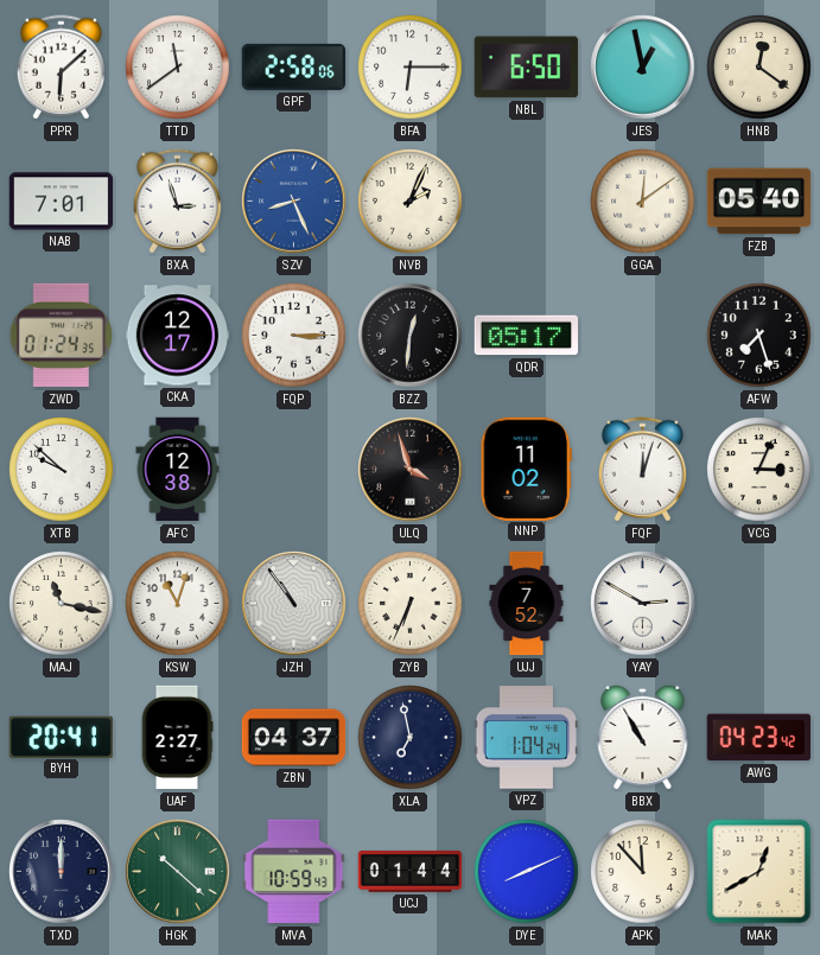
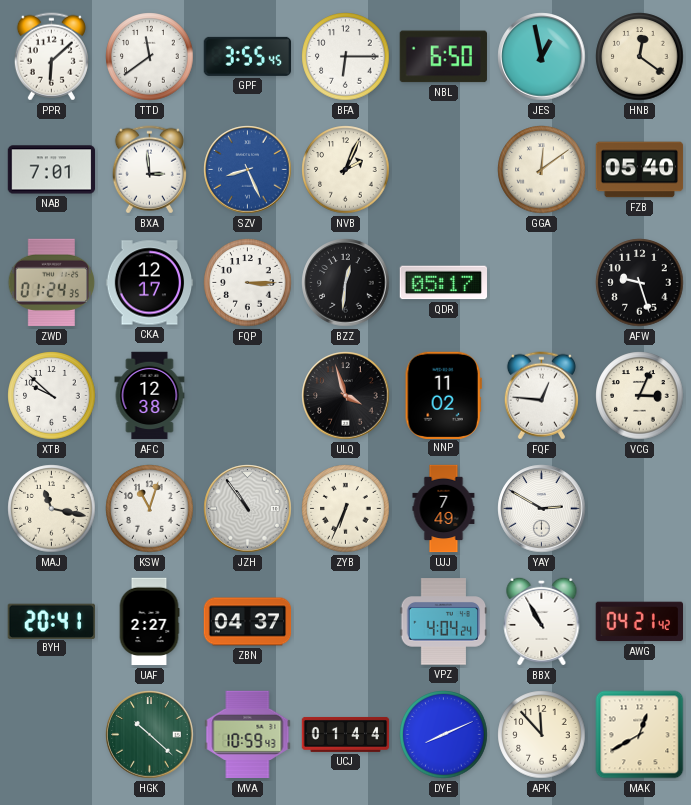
GPF: 2:58 -> 3:55
BXA: 2:57 -> 2:59
AFW: 7:27 -> 9:27
FQF: 12:03 -> 12:46
UJJ: 7:52 -> 7:49
XLA: 6:58 -> none
VPZ: 1:04 -> 4:04
AWG: 04:23 -> 04:21
TXD: 12:00 -> none
